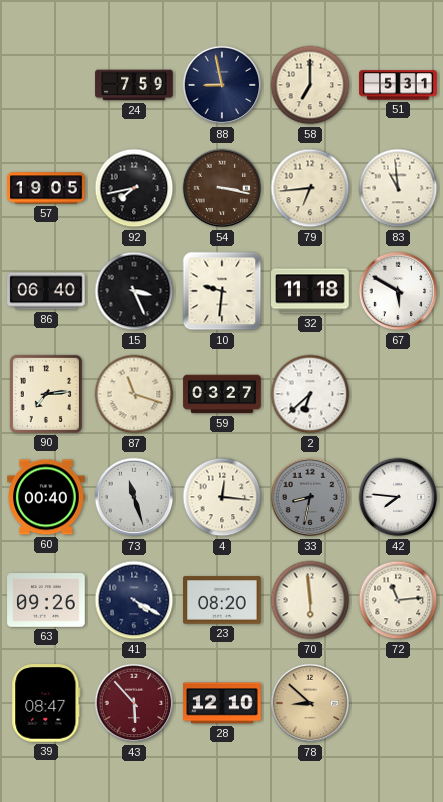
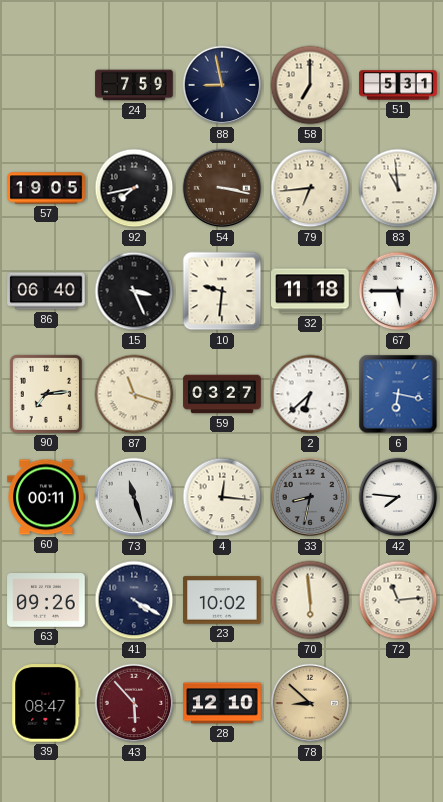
67: 5:50 -> 5:45
6: none -> 6:17
60: 00:40 -> 00:11
23: 08:20 -> 10:02
